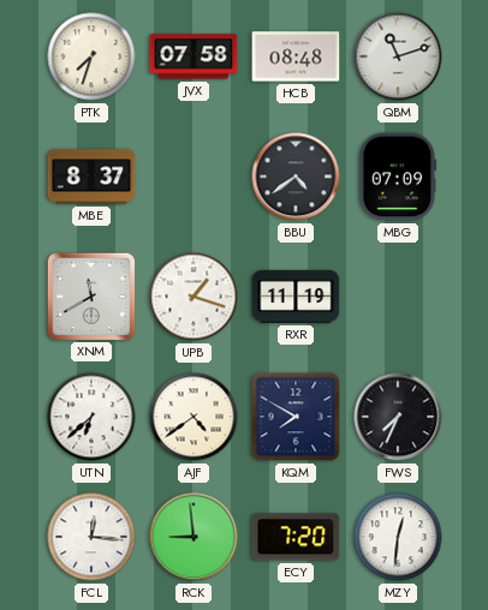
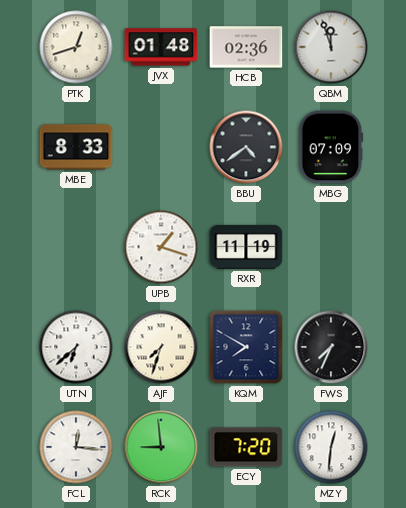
PTK: 7:33 -> 12:42
JVX: 07:58 -> 01:48
HCB: 08:48 -> 02:36
QBM: 11:12 -> 11:57
MBE: 8:37 -> 8:33
XNM: 11:40 -> none
AJF: 4:39 -> 7:33
